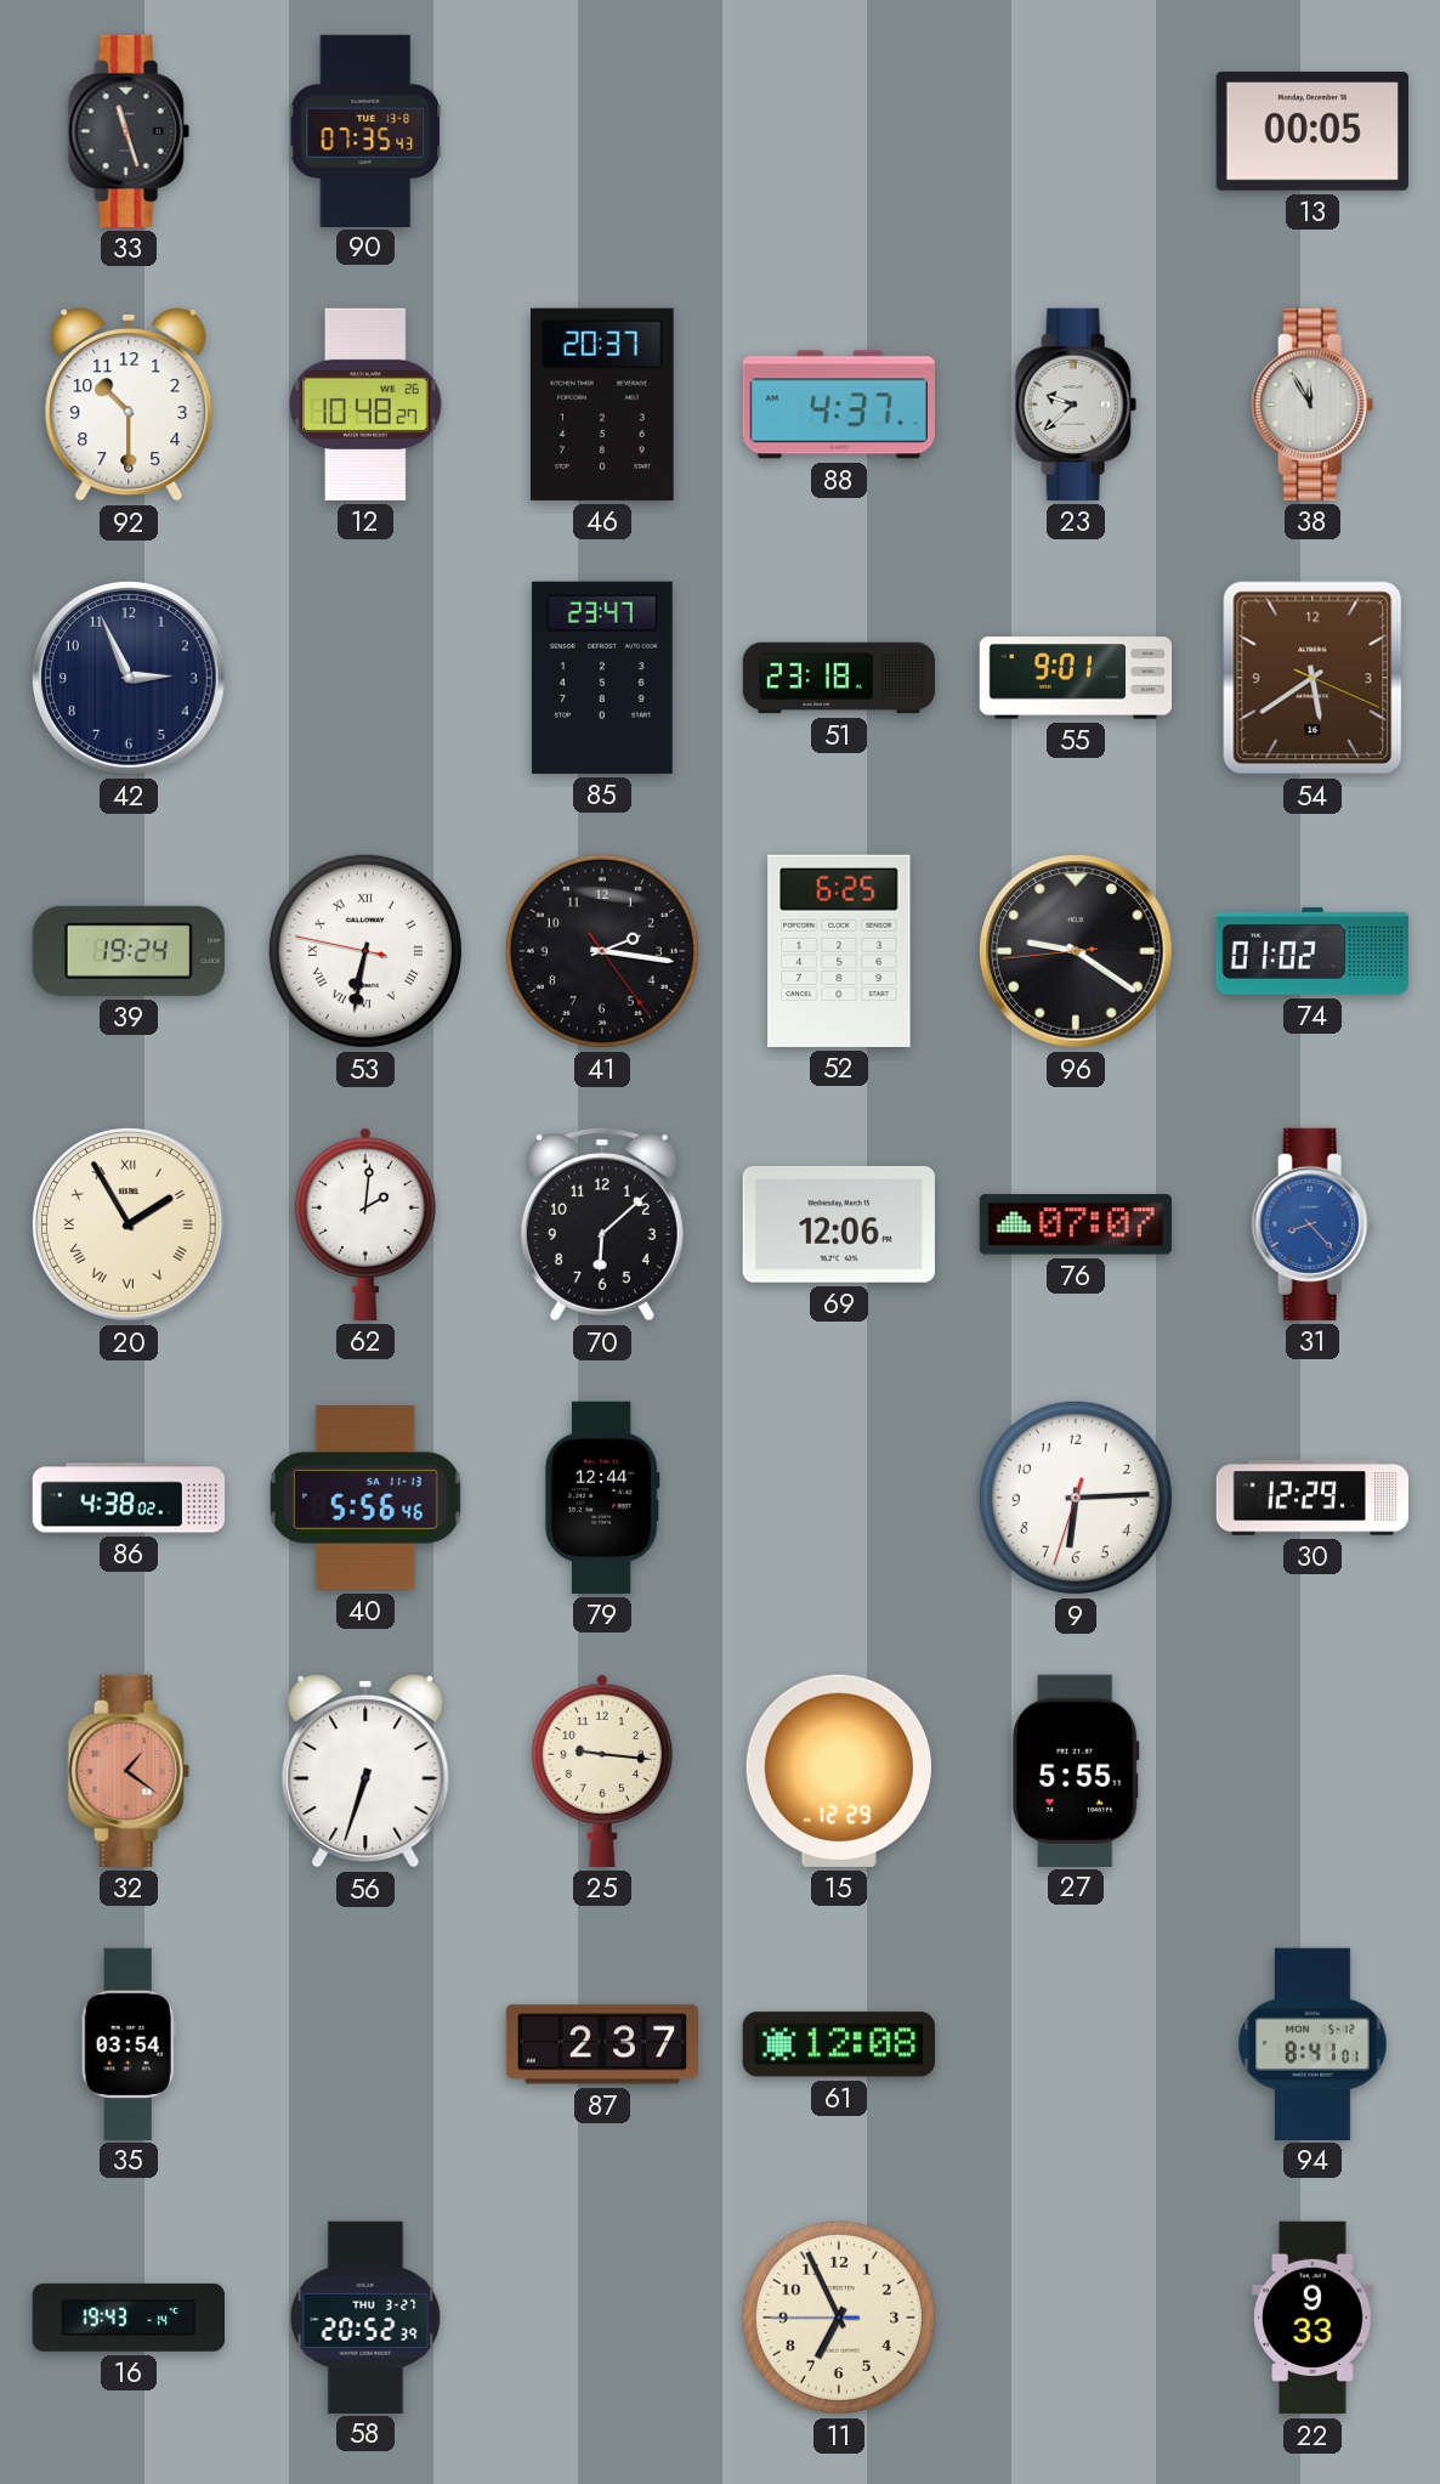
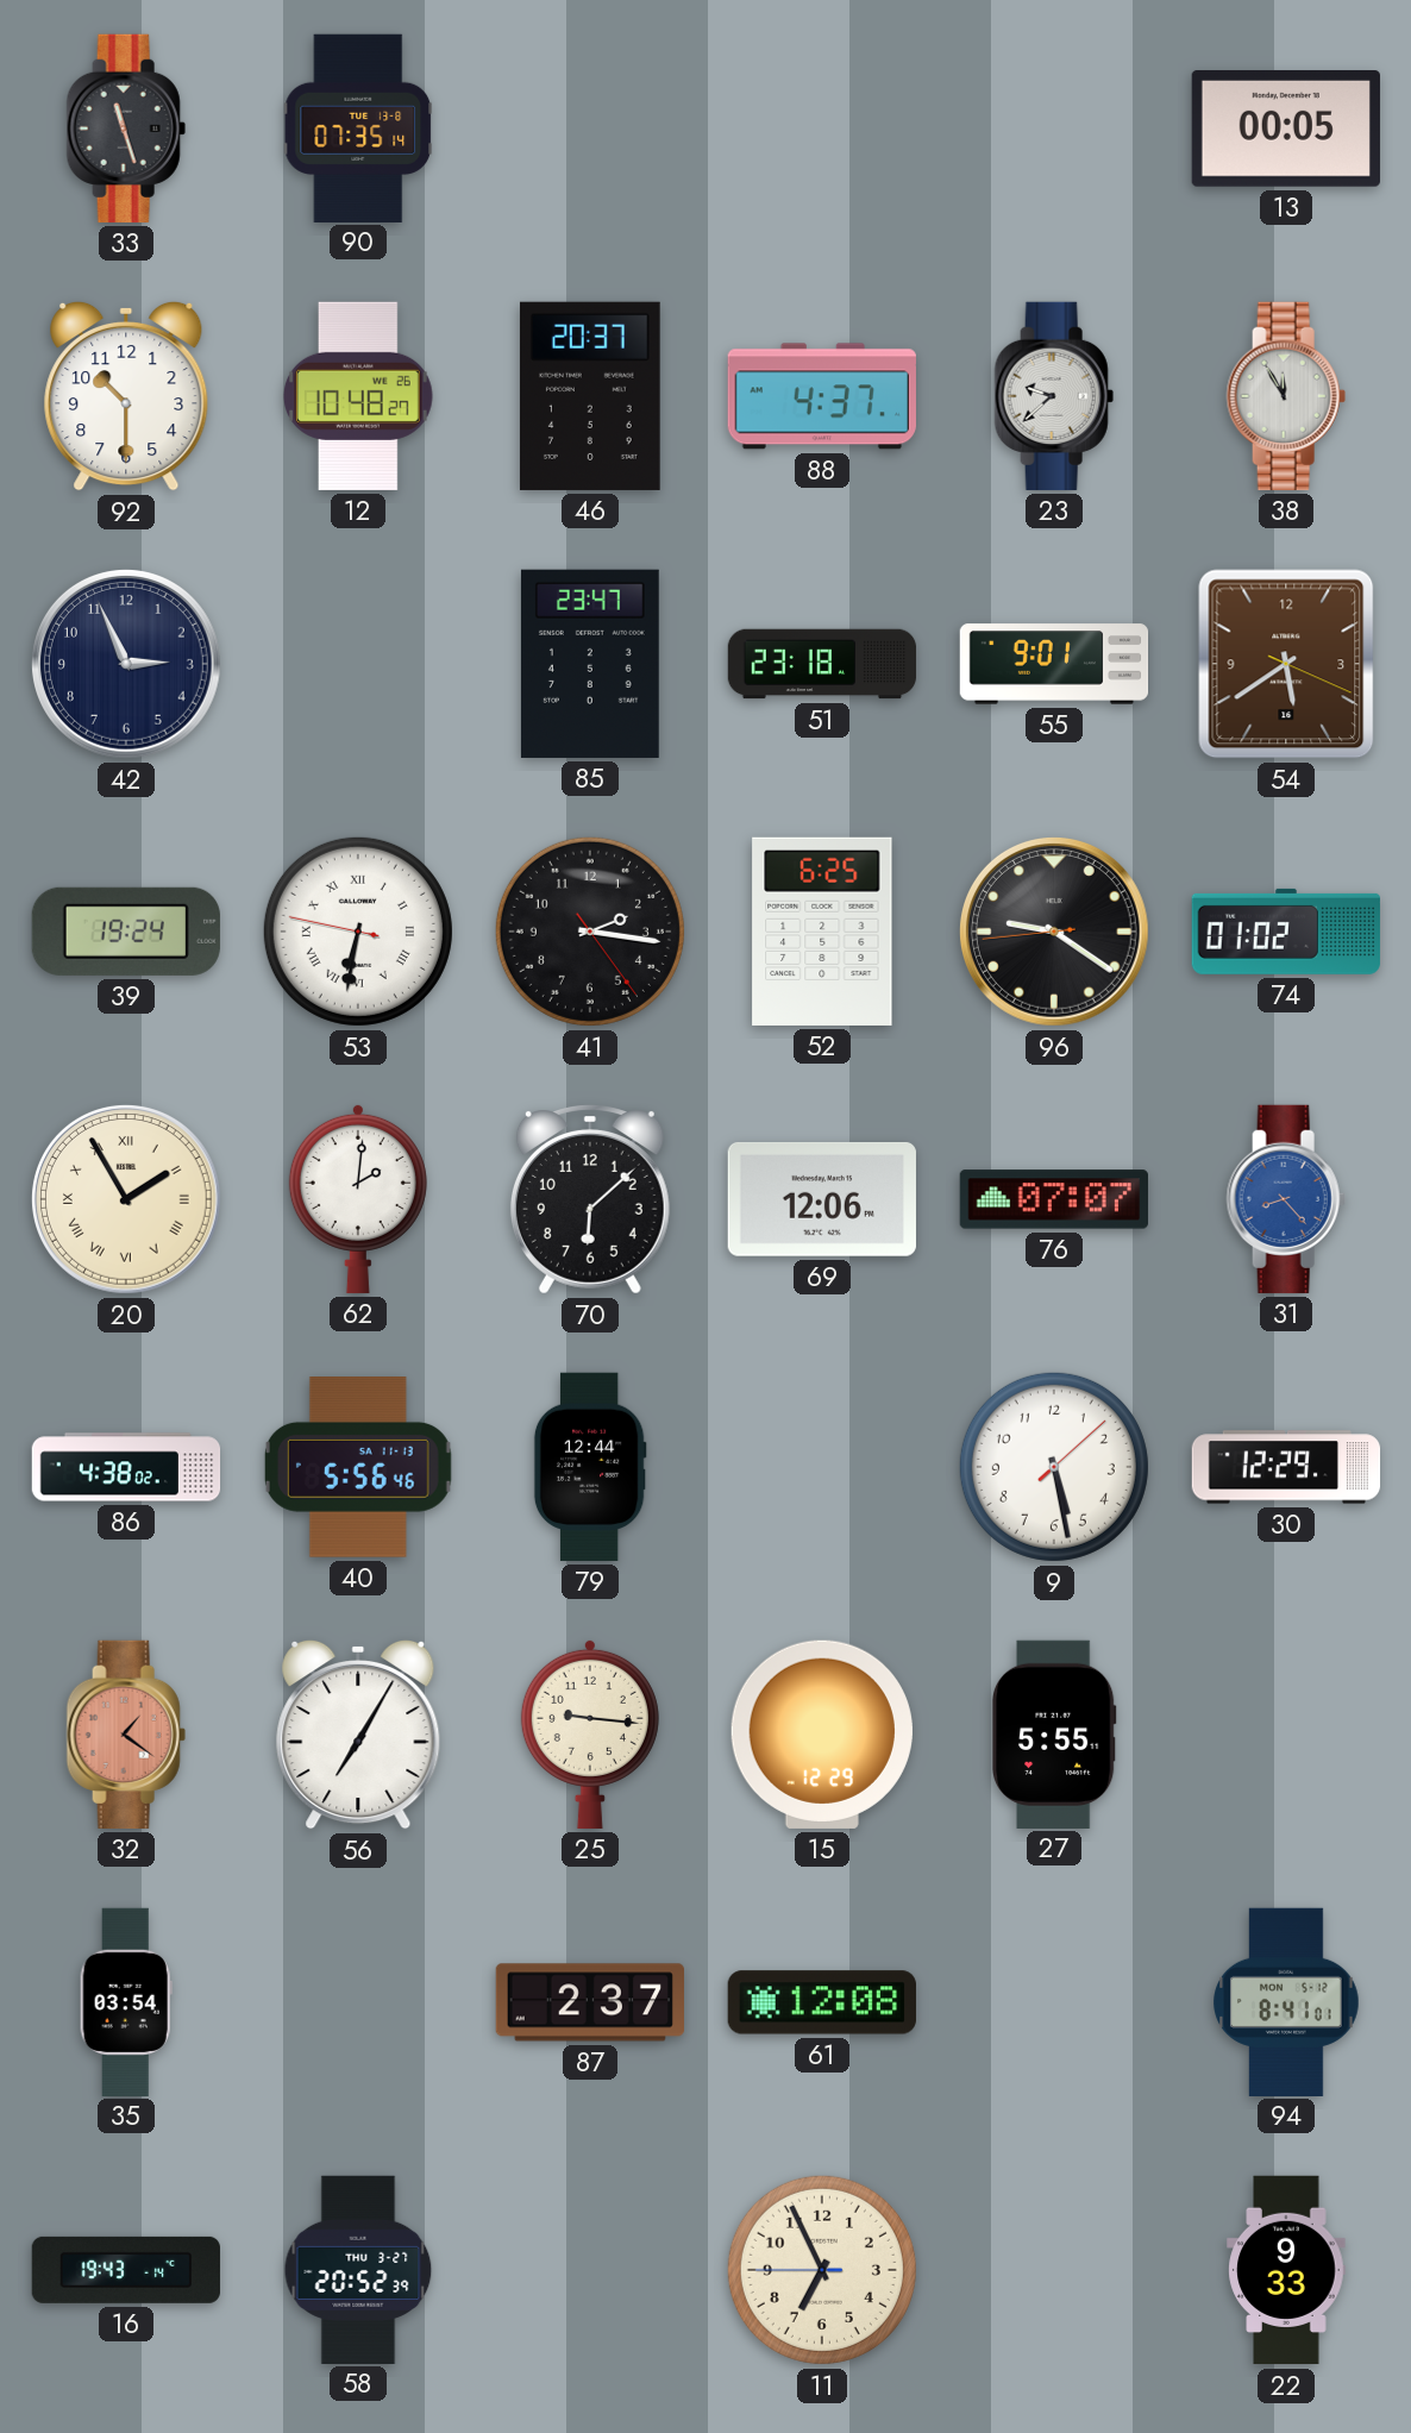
90: 07:35:43 -> 07:35:14
9: 6:14 -> 5:28
56: 6:33 -> 7:05
